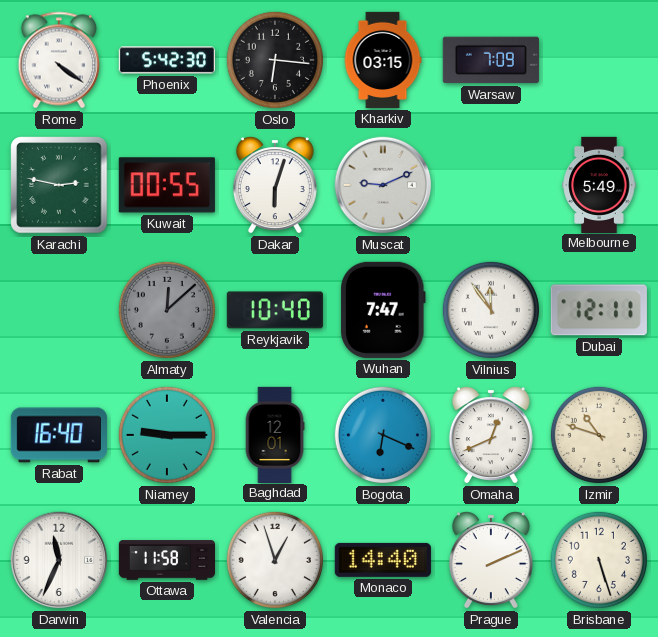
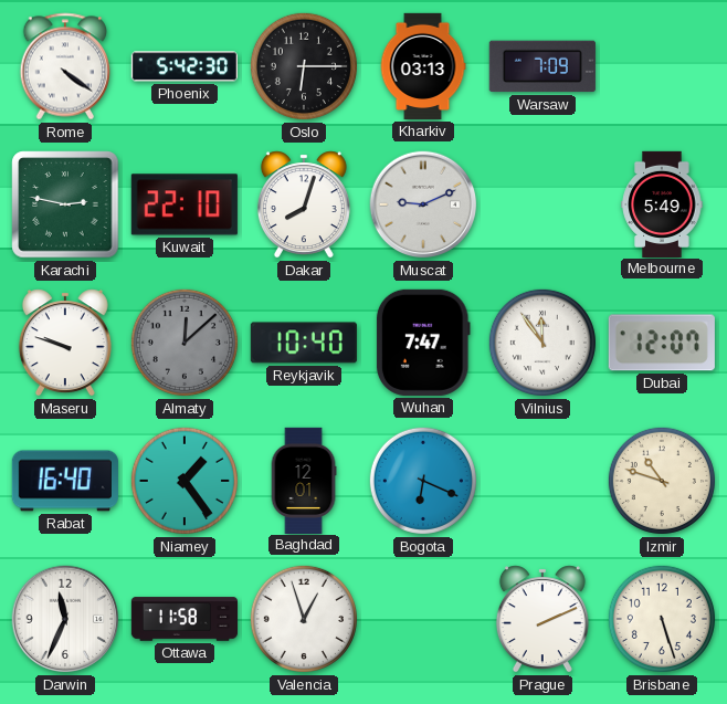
Oslo: 6:16 -> 6:15
Kharkiv: 03:15 -> 03:13
Kuwait: 00:55 -> 22:10
Dakar: 6:03 -> 8:03
Maseru: none -> 9:48
Dubai: 12:11 -> 12:07
Niamey: 9:15 -> 1:24
Omaha: 12:41 -> none
Monaco: 14:40 -> none
